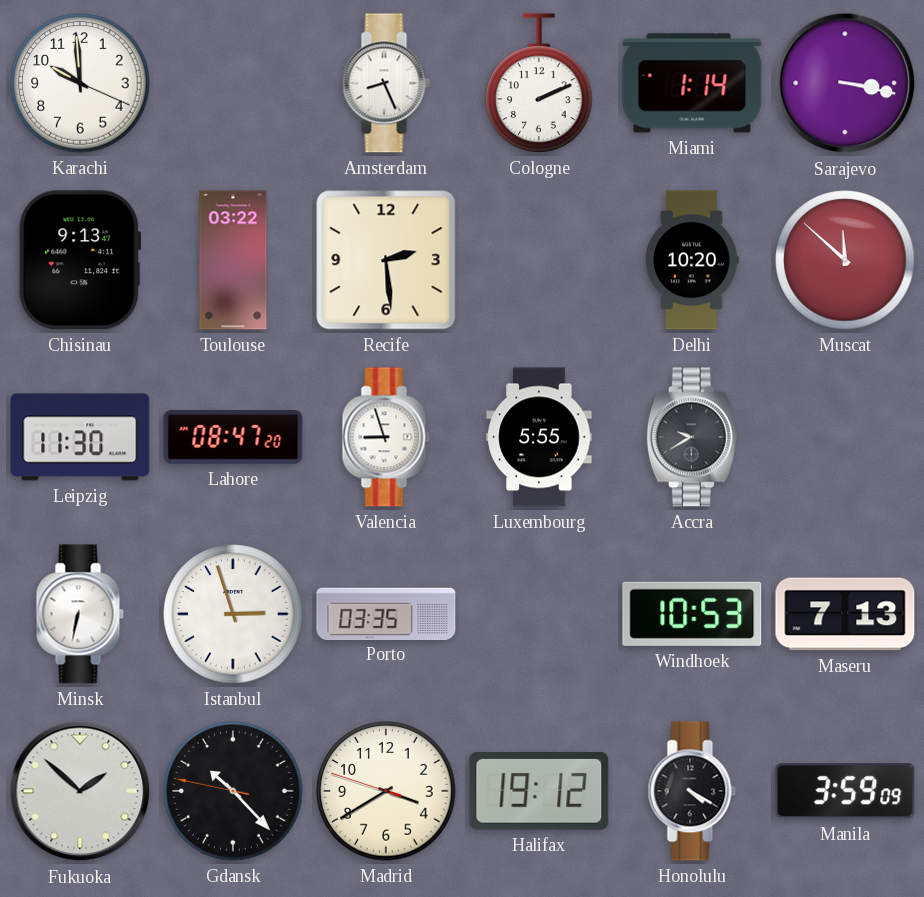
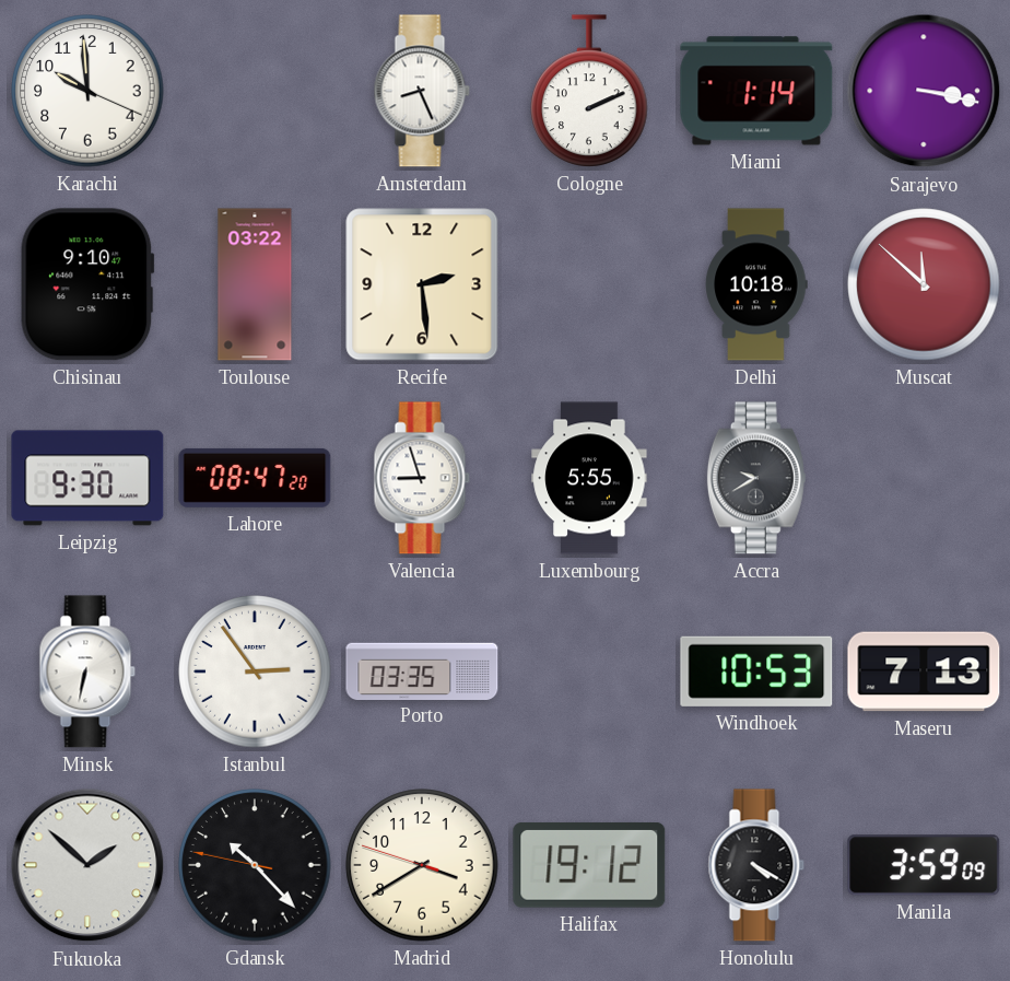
Chisinau: 9:13 -> 9:10
Delhi: 10:20 -> 10:18
Leipzig: 11:30 -> 9:30
Istanbul: 2:57 -> 2:54
